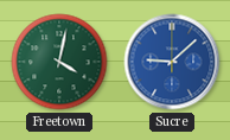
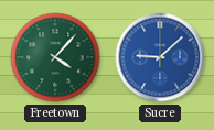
Freetown: 4:02 -> 4:07
